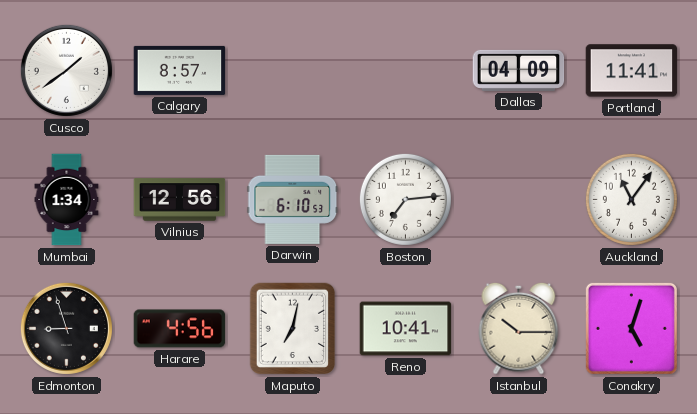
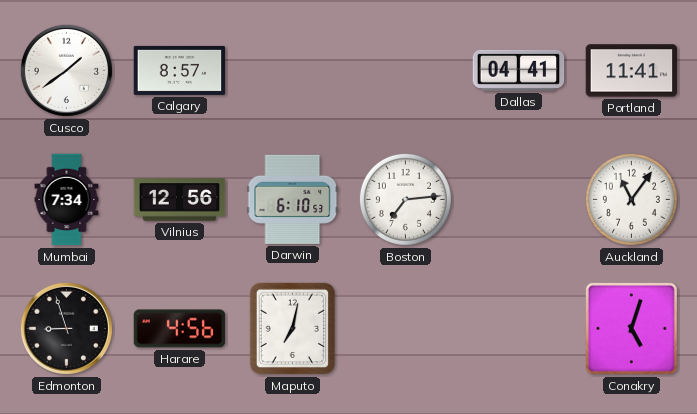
Dallas: 04:09 -> 04:41
Mumbai: 1:34 -> 7:34
Reno: 10:41 -> none
Istanbul: 10:15 -> none
